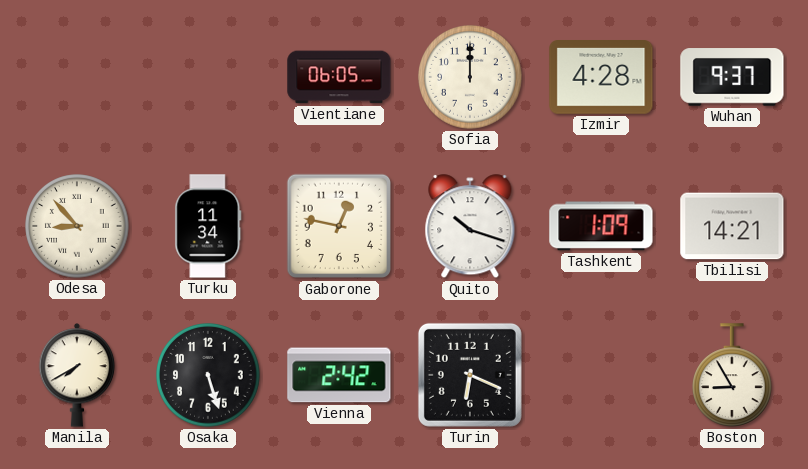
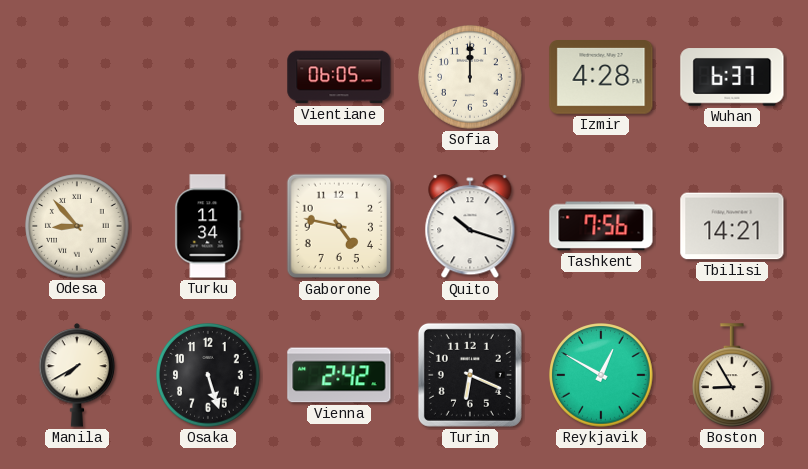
Wuhan: 9:37 -> 6:37
Gaborone: 12:47 -> 4:47
Tashkent: 1:09 -> 7:56
Reykjavik: none -> 12:50
